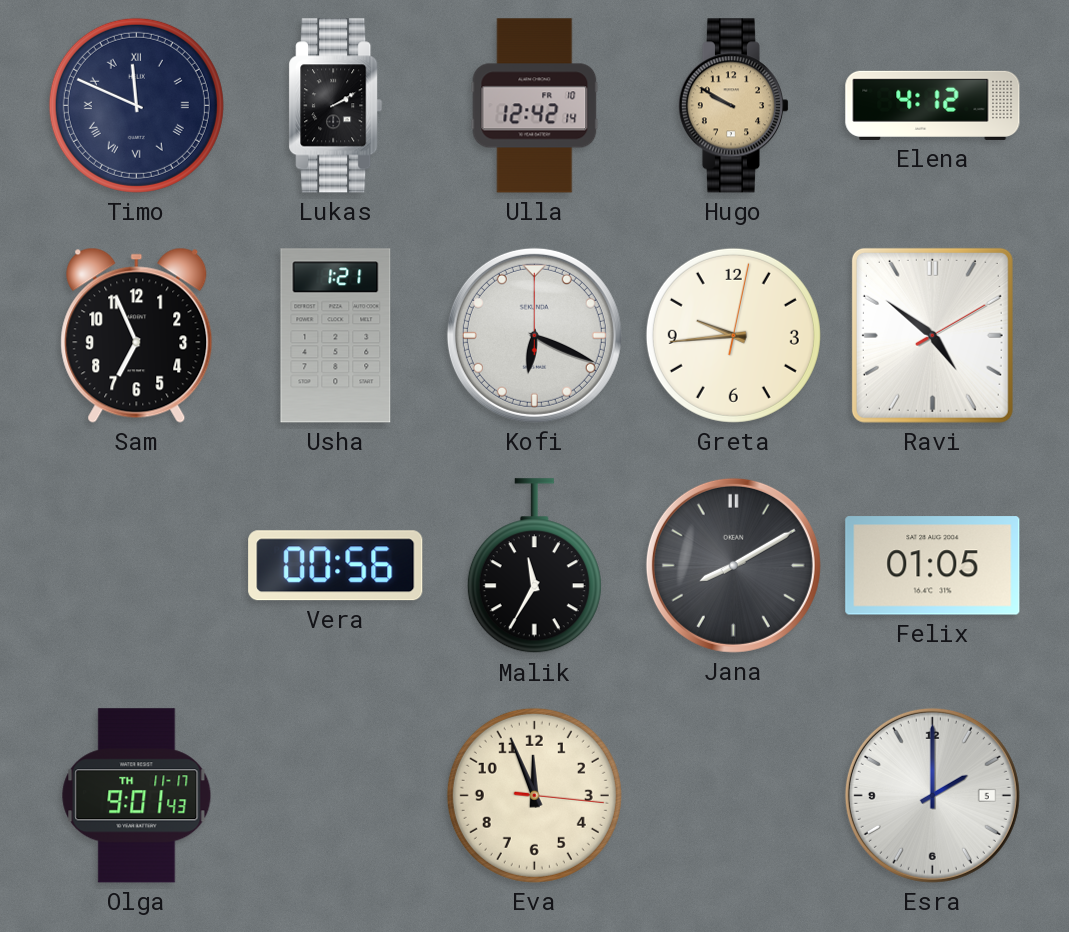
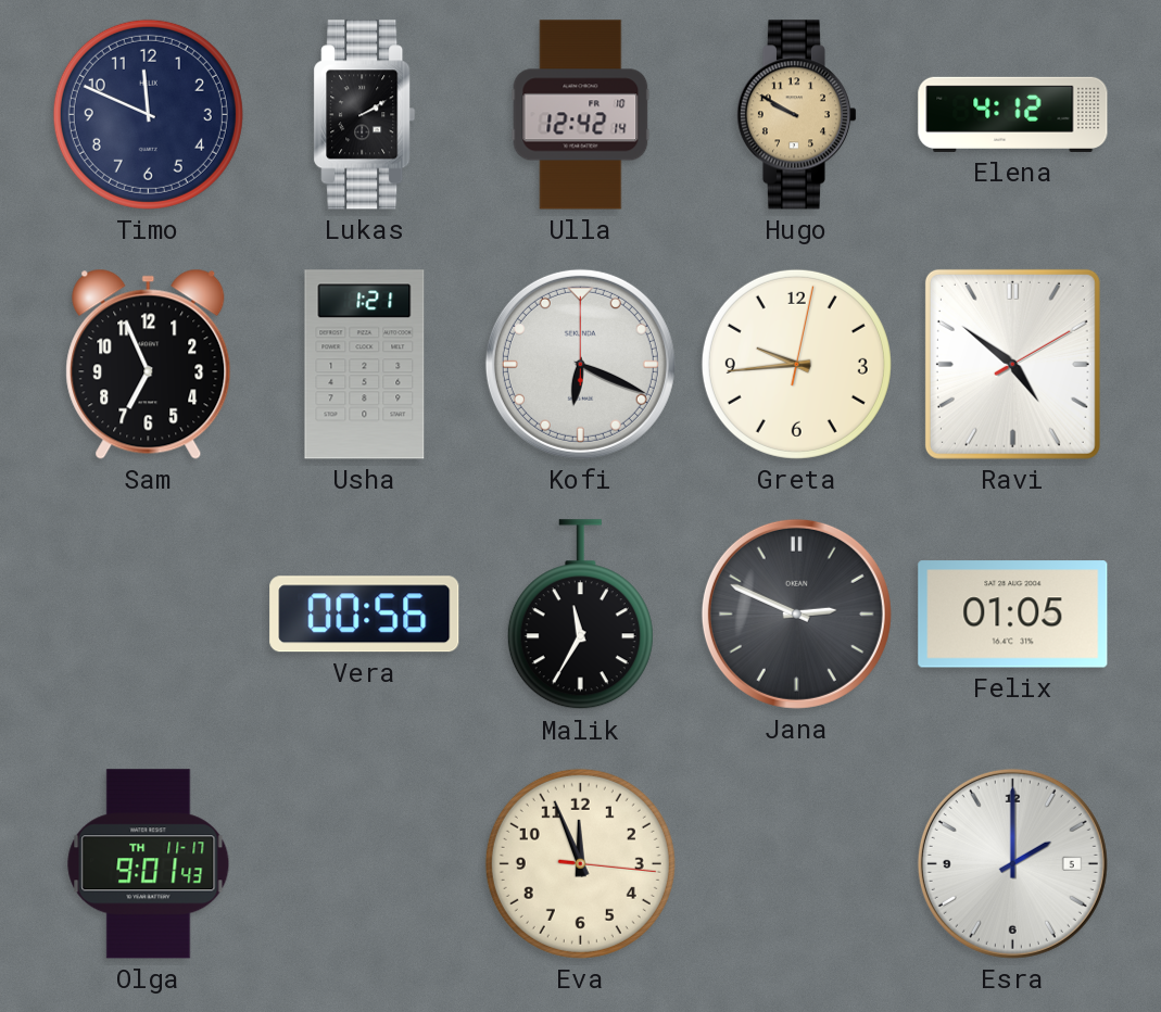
Timo numerals: Roman -> Arabic
Jana: 8:10 -> 2:49
